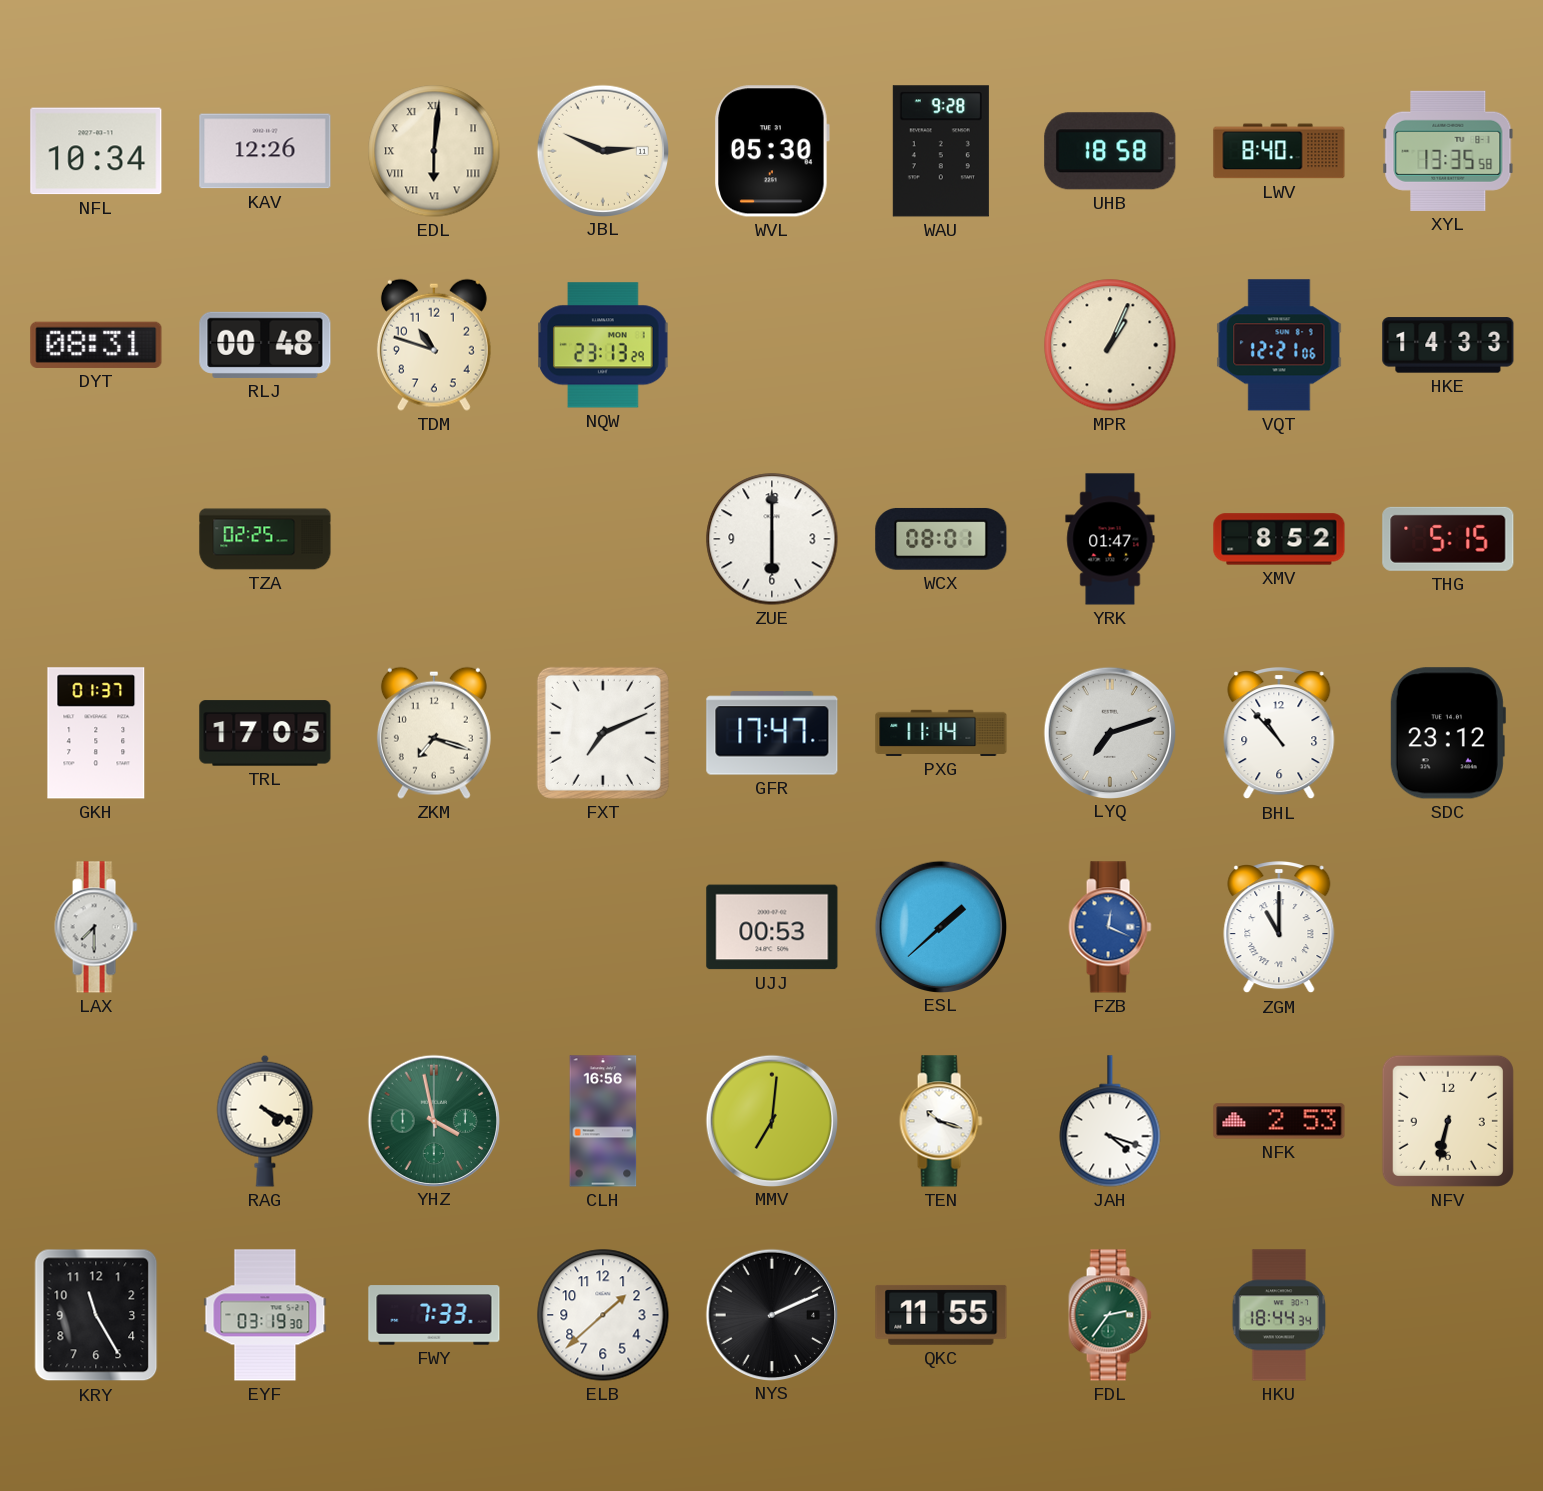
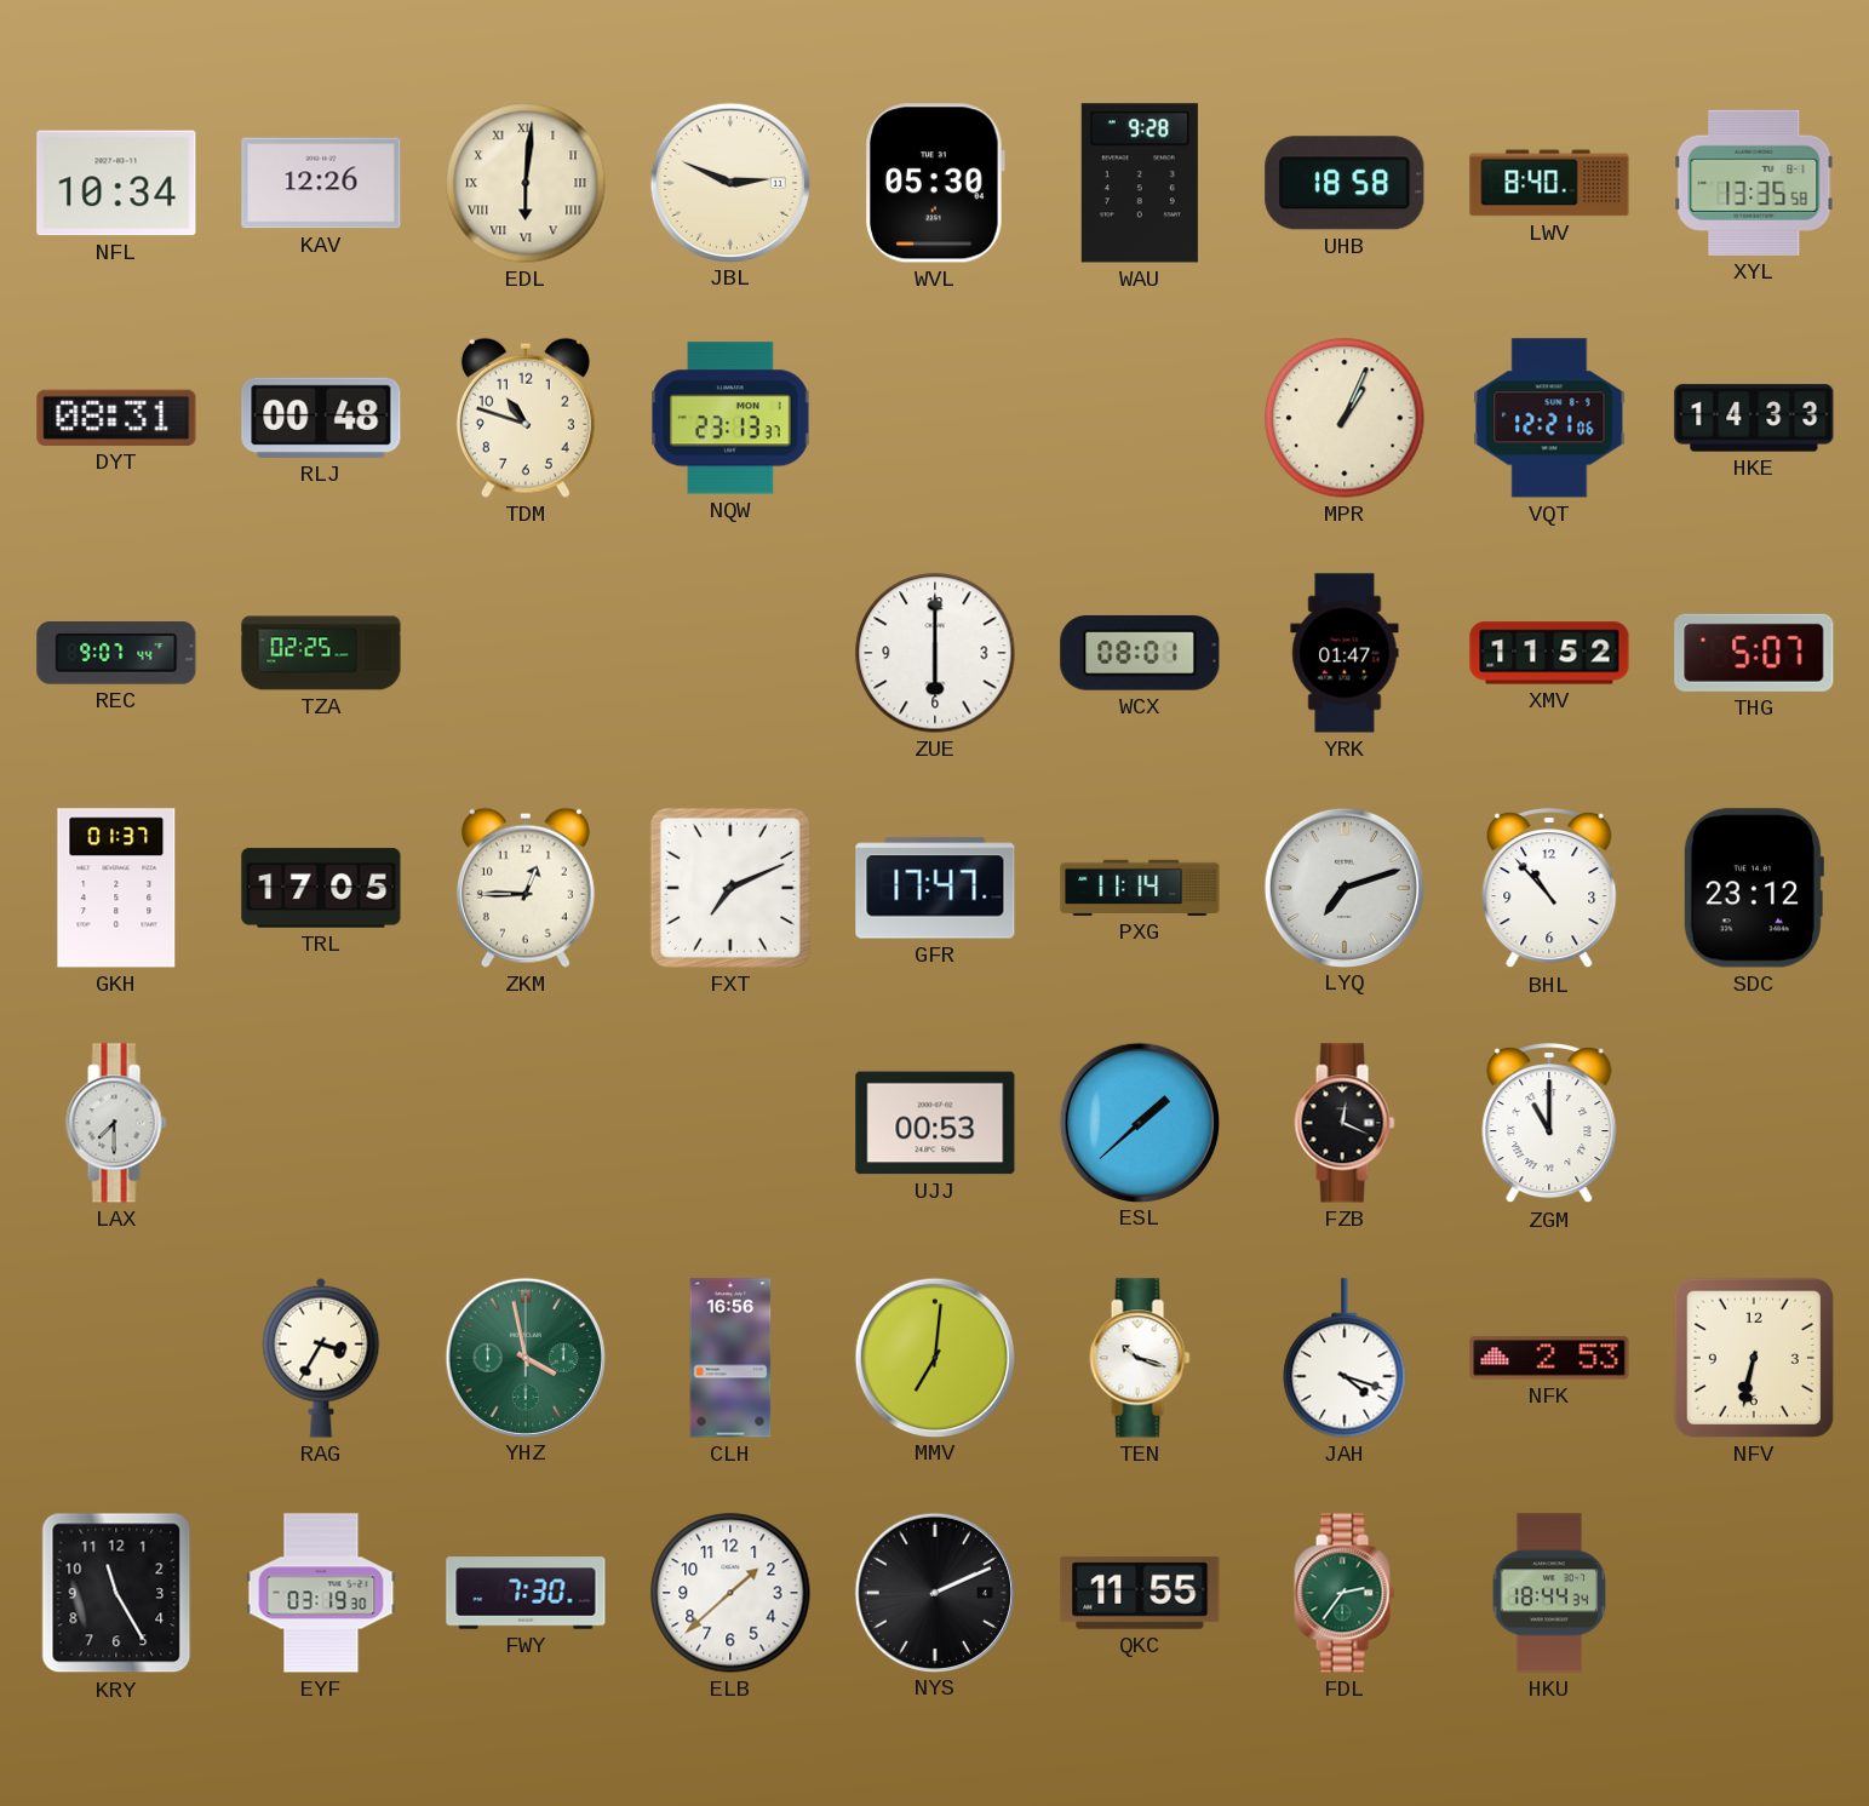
NQW: 23:13:29 -> 23:13:37
REC: none -> 9:07
XMV: 8:52 -> 11:52
THG: 5:15 -> 5:07
ZKM: 7:18 -> 12:45
FZB dial: blue -> black
RAG: 4:19 -> 3:35
FWY: 7:33 -> 7:30
